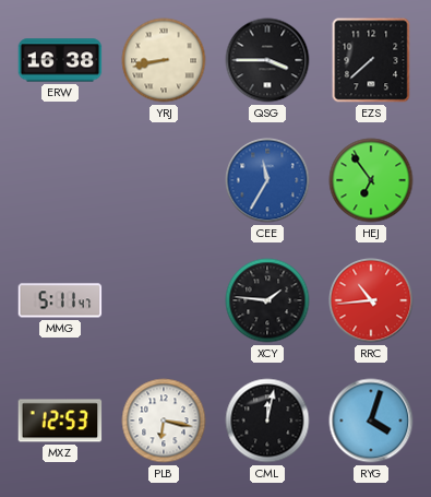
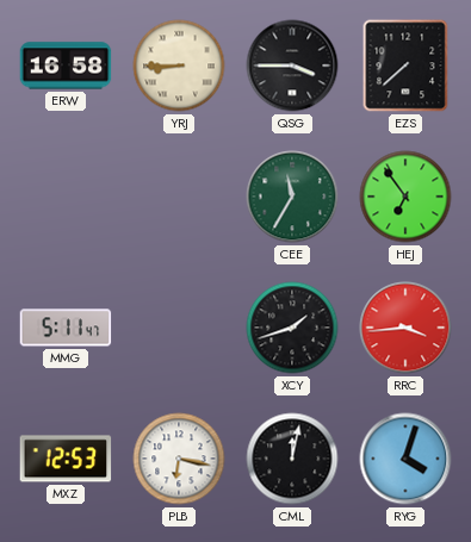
ERW: 16:38 -> 16:58
YRJ: 8:43 -> 8:45
CEE dial: blue -> green
XCY: 1:46 -> 1:42
RRC: 10:44 -> 3:44
